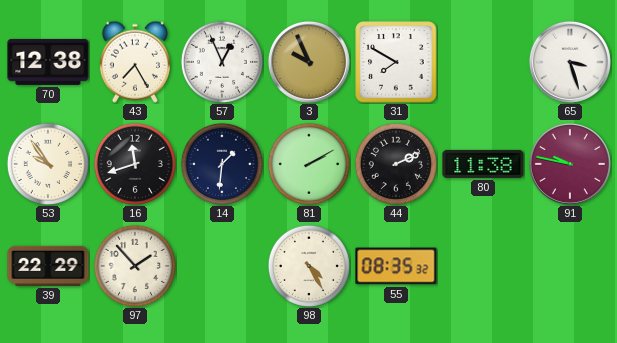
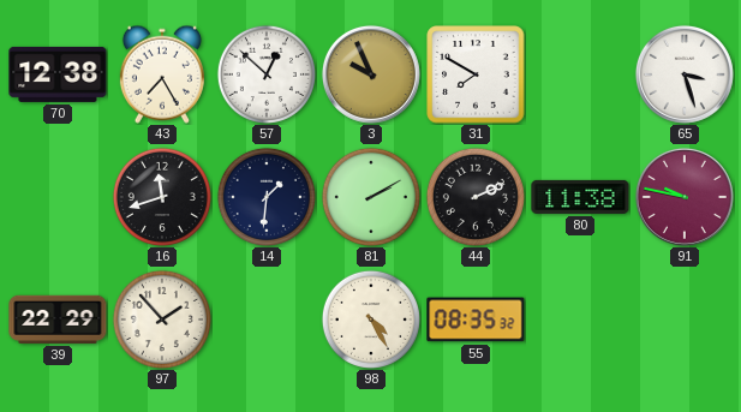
57: 12:56 -> 12:52
53: 9:54 -> none
